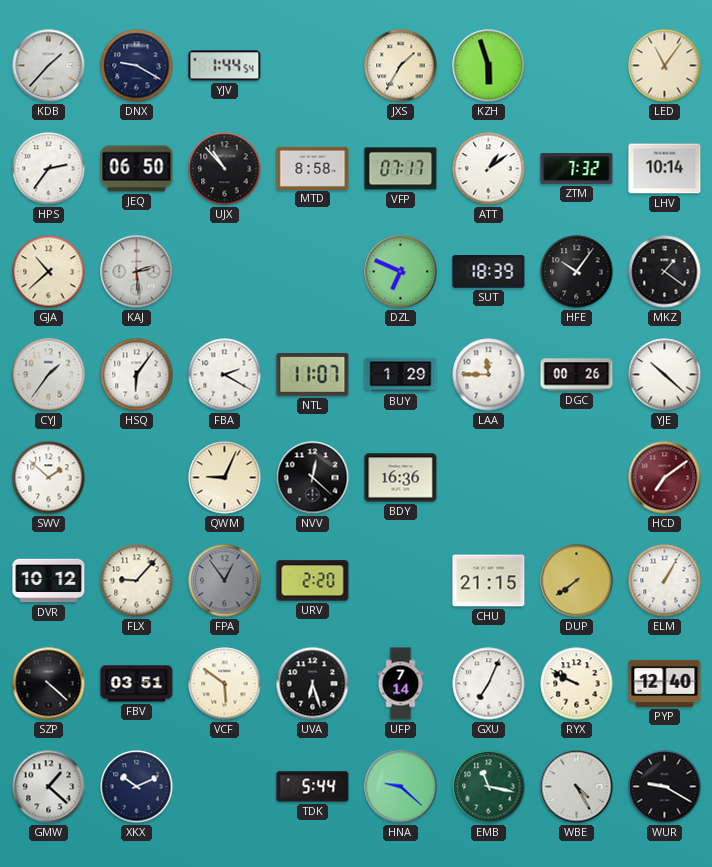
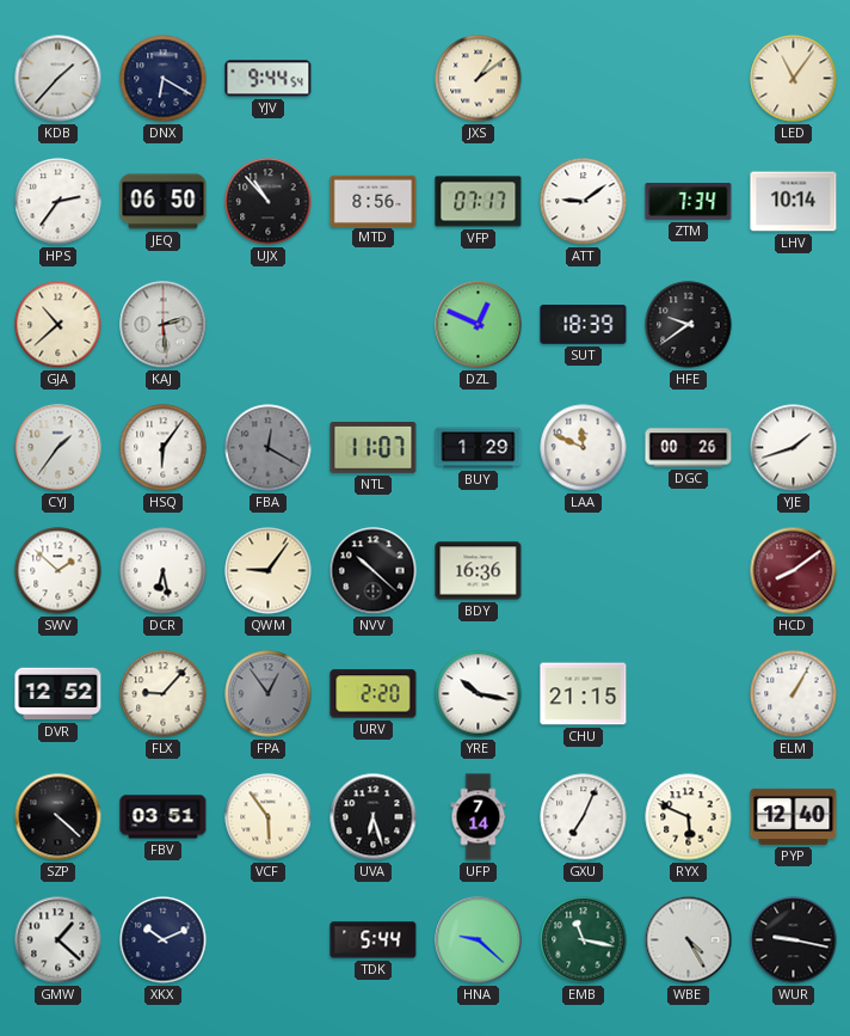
DNX: 9:20 -> 6:20
YJV: 1:44 -> 9:44
JXS: 1:35 -> 1:09
KZH: 5:57 -> none
MTD: 8:58 -> 8:56
ATT: 1:09 -> 9:09
ZTM: 7:32 -> 7:34
DZL: 6:49 -> 12:49
HFE: 10:06 -> 9:39
MKZ: 1:21 -> none
FBA: 2:20 -> 12:20
FBA dial: white -> grey
LAA: 11:45 -> 11:49
YJE: 10:22 -> 1:42
DCR: none -> 6:28
QWM: 9:04 -> 9:06
NVV: 12:22 -> 10:22
HCD: 7:09 -> 8:09
DVR: 10:12 -> 12:52
YRE: none -> 10:17
DUP: 7:39 -> none
VCF: 5:51 -> 5:54
RYX: 9:49 -> 5:49
WUR: 9:20 -> 9:17
